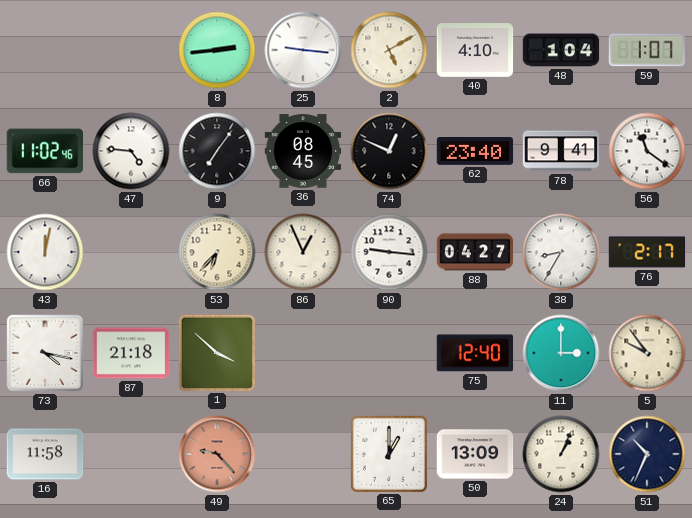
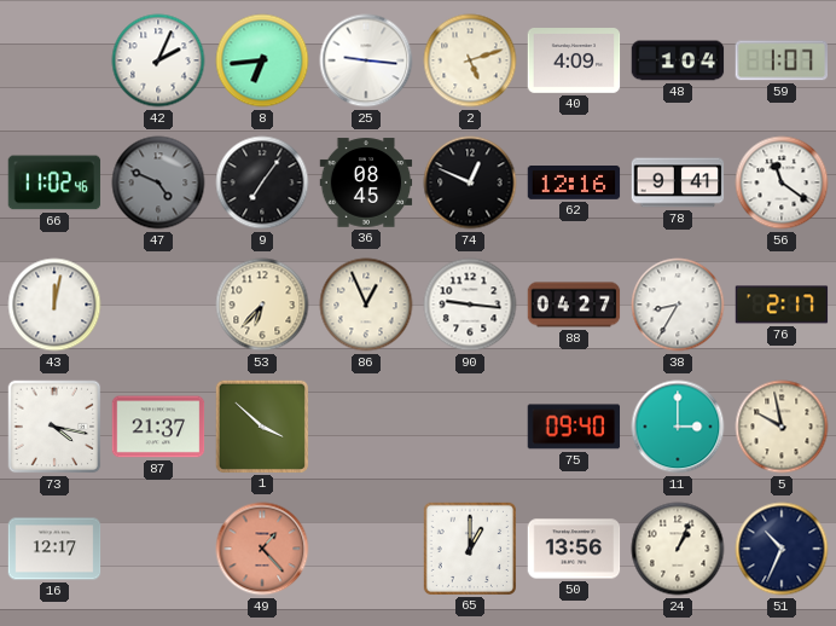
42: none -> 2:04
8: 2:44 -> 6:44
2: 5:10 -> 5:12
40: 4:10 -> 4:09
47: 4:46 -> 4:49
47 dial: white -> grey
62: 23:40 -> 12:16
87: 21:18 -> 21:37
75: 12:40 -> 09:40
5: 9:54 -> 9:58
16: 11:58 -> 12:17
49: 9:23 -> 1:23
50: 13:09 -> 13:56
